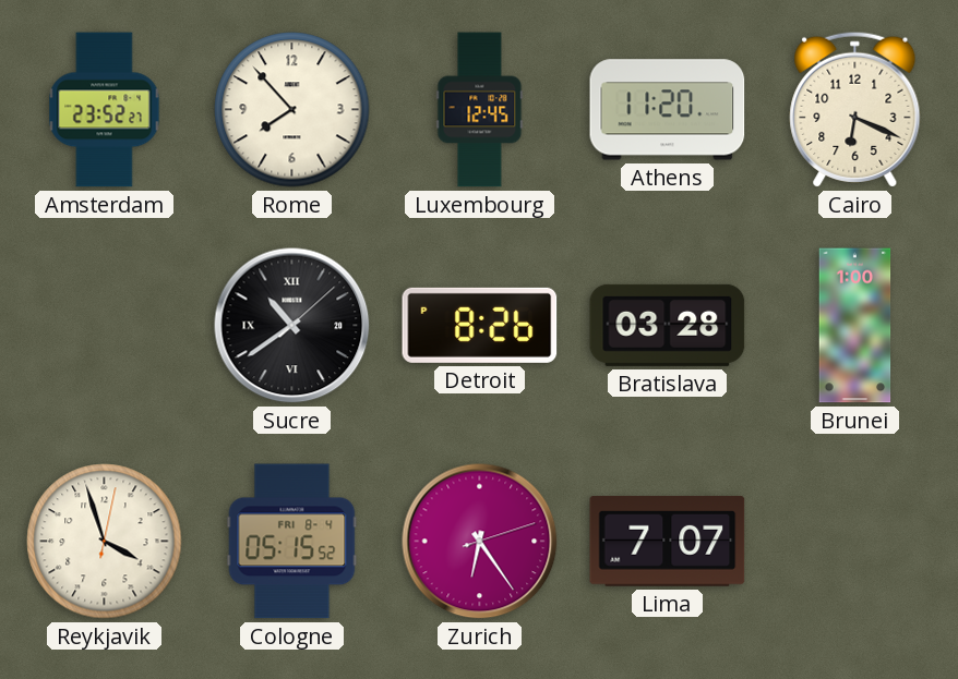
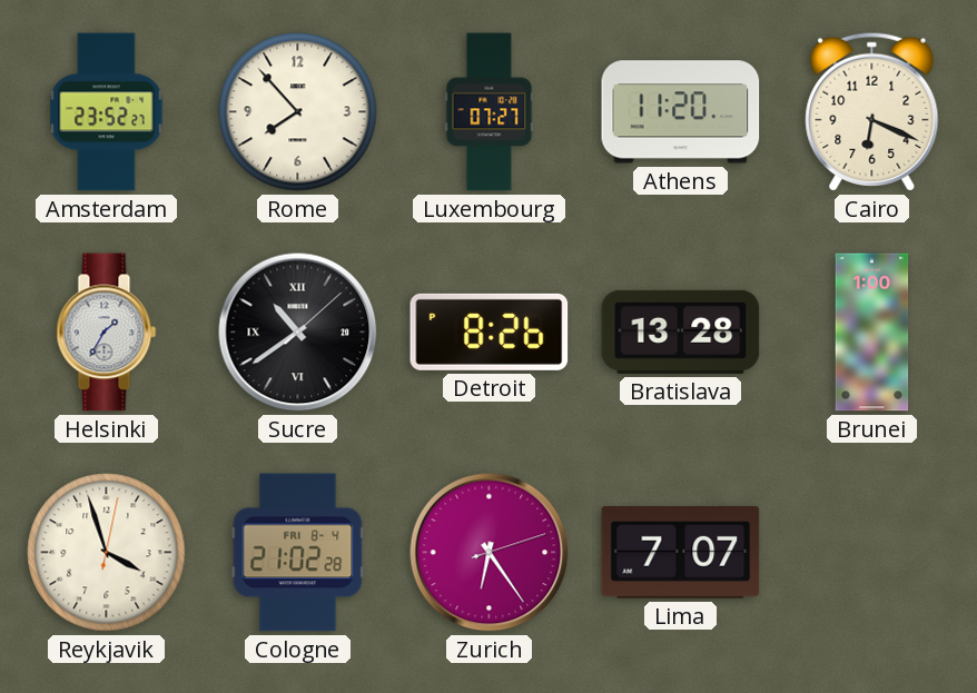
Luxembourg: 12:45 -> 07:27
Helsinki: none -> 1:35
Bratislava: 03:28 -> 13:28
Cologne: 05:15 -> 21:02
